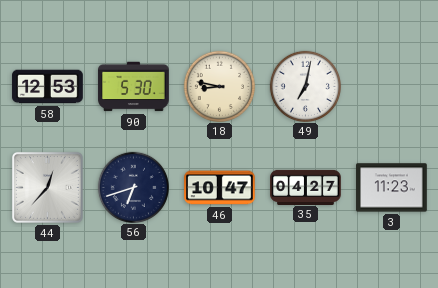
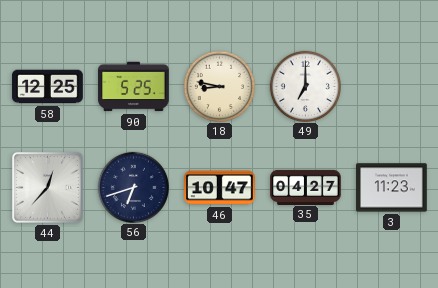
58: 12:53 -> 12:25
90: 5:30 -> 5:25
49: 7:02 -> 7:00
